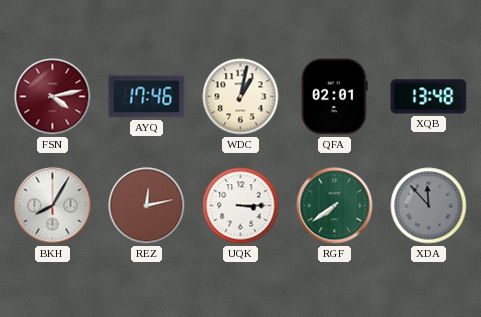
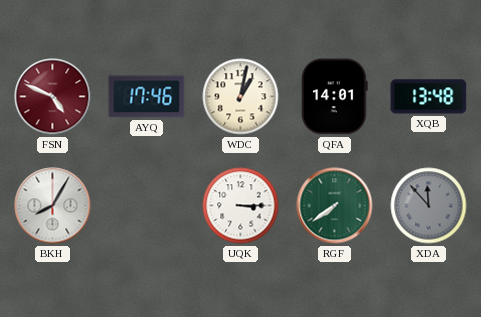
FSN: 4:13 -> 4:49
QFA: 02:01 -> 14:01
REZ: 12:13 -> none
